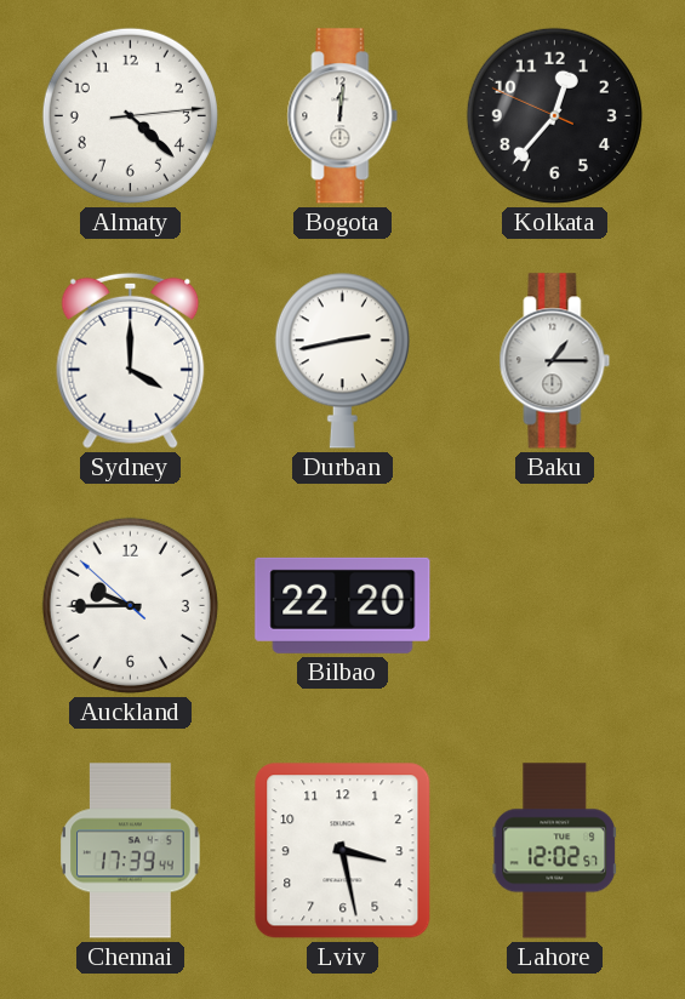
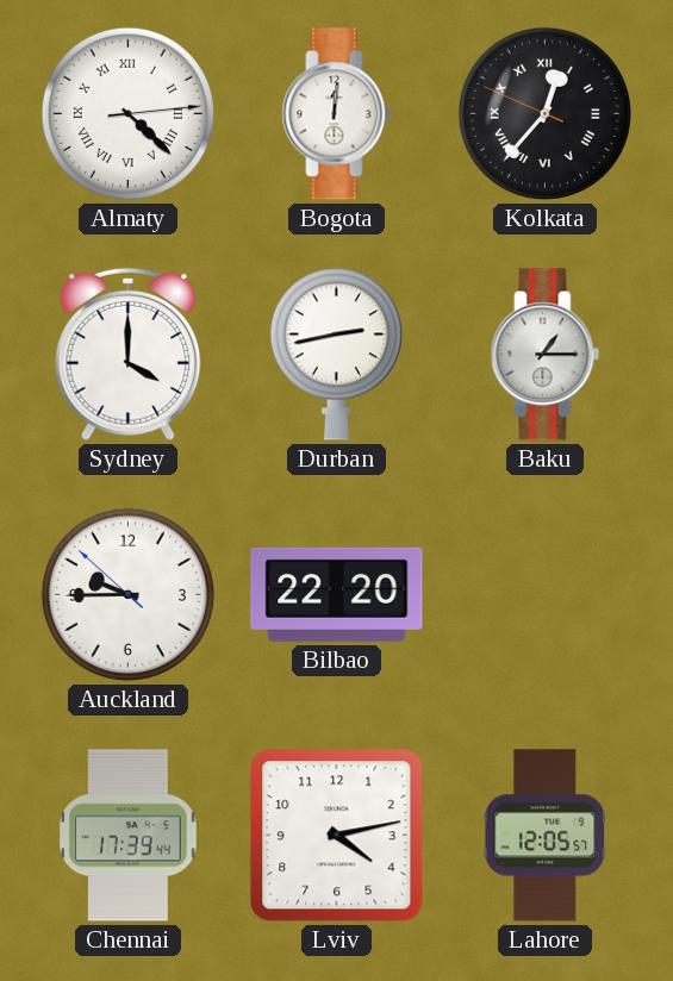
Almaty numerals: Arabic -> Roman
Kolkata numerals: Arabic -> Roman
Lviv: 3:28 -> 4:13
Lahore: 12:02 -> 12:05
